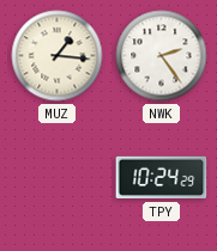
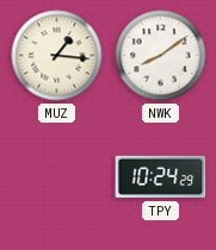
NWK: 2:24 -> 8:09
